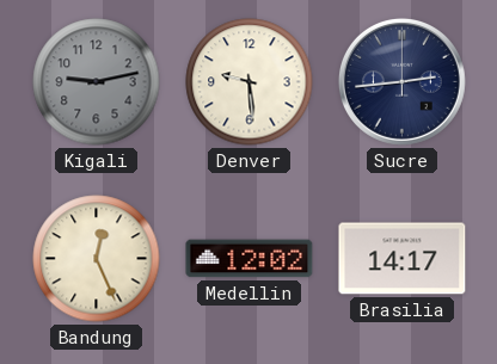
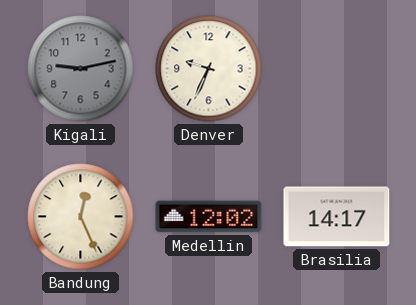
Denver: 9:29 -> 9:34
Sucre: 2:44 -> none
